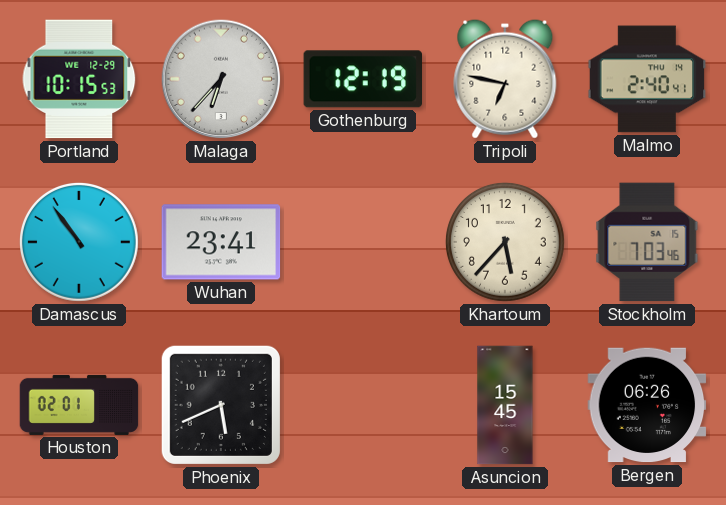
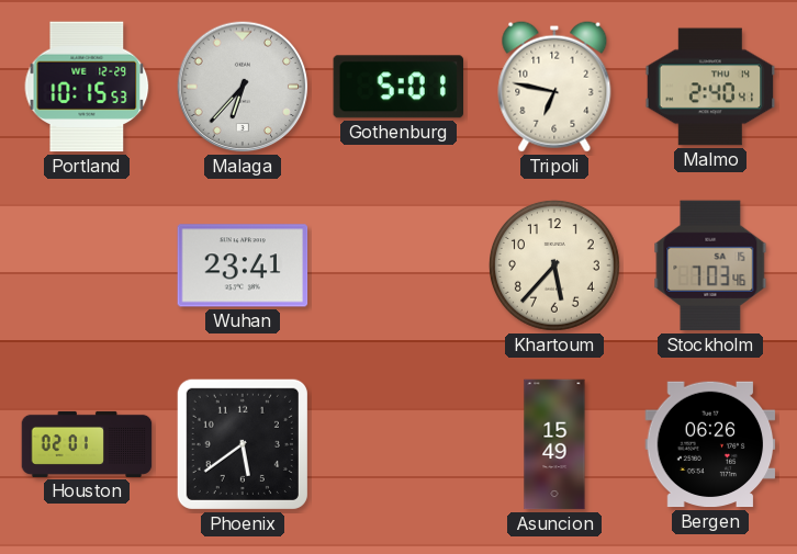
Gothenburg: 12:19 -> 5:01
Damascus: 10:54 -> none
Phoenix: 5:41 -> 5:39
Asuncion: 15:45 -> 15:49
